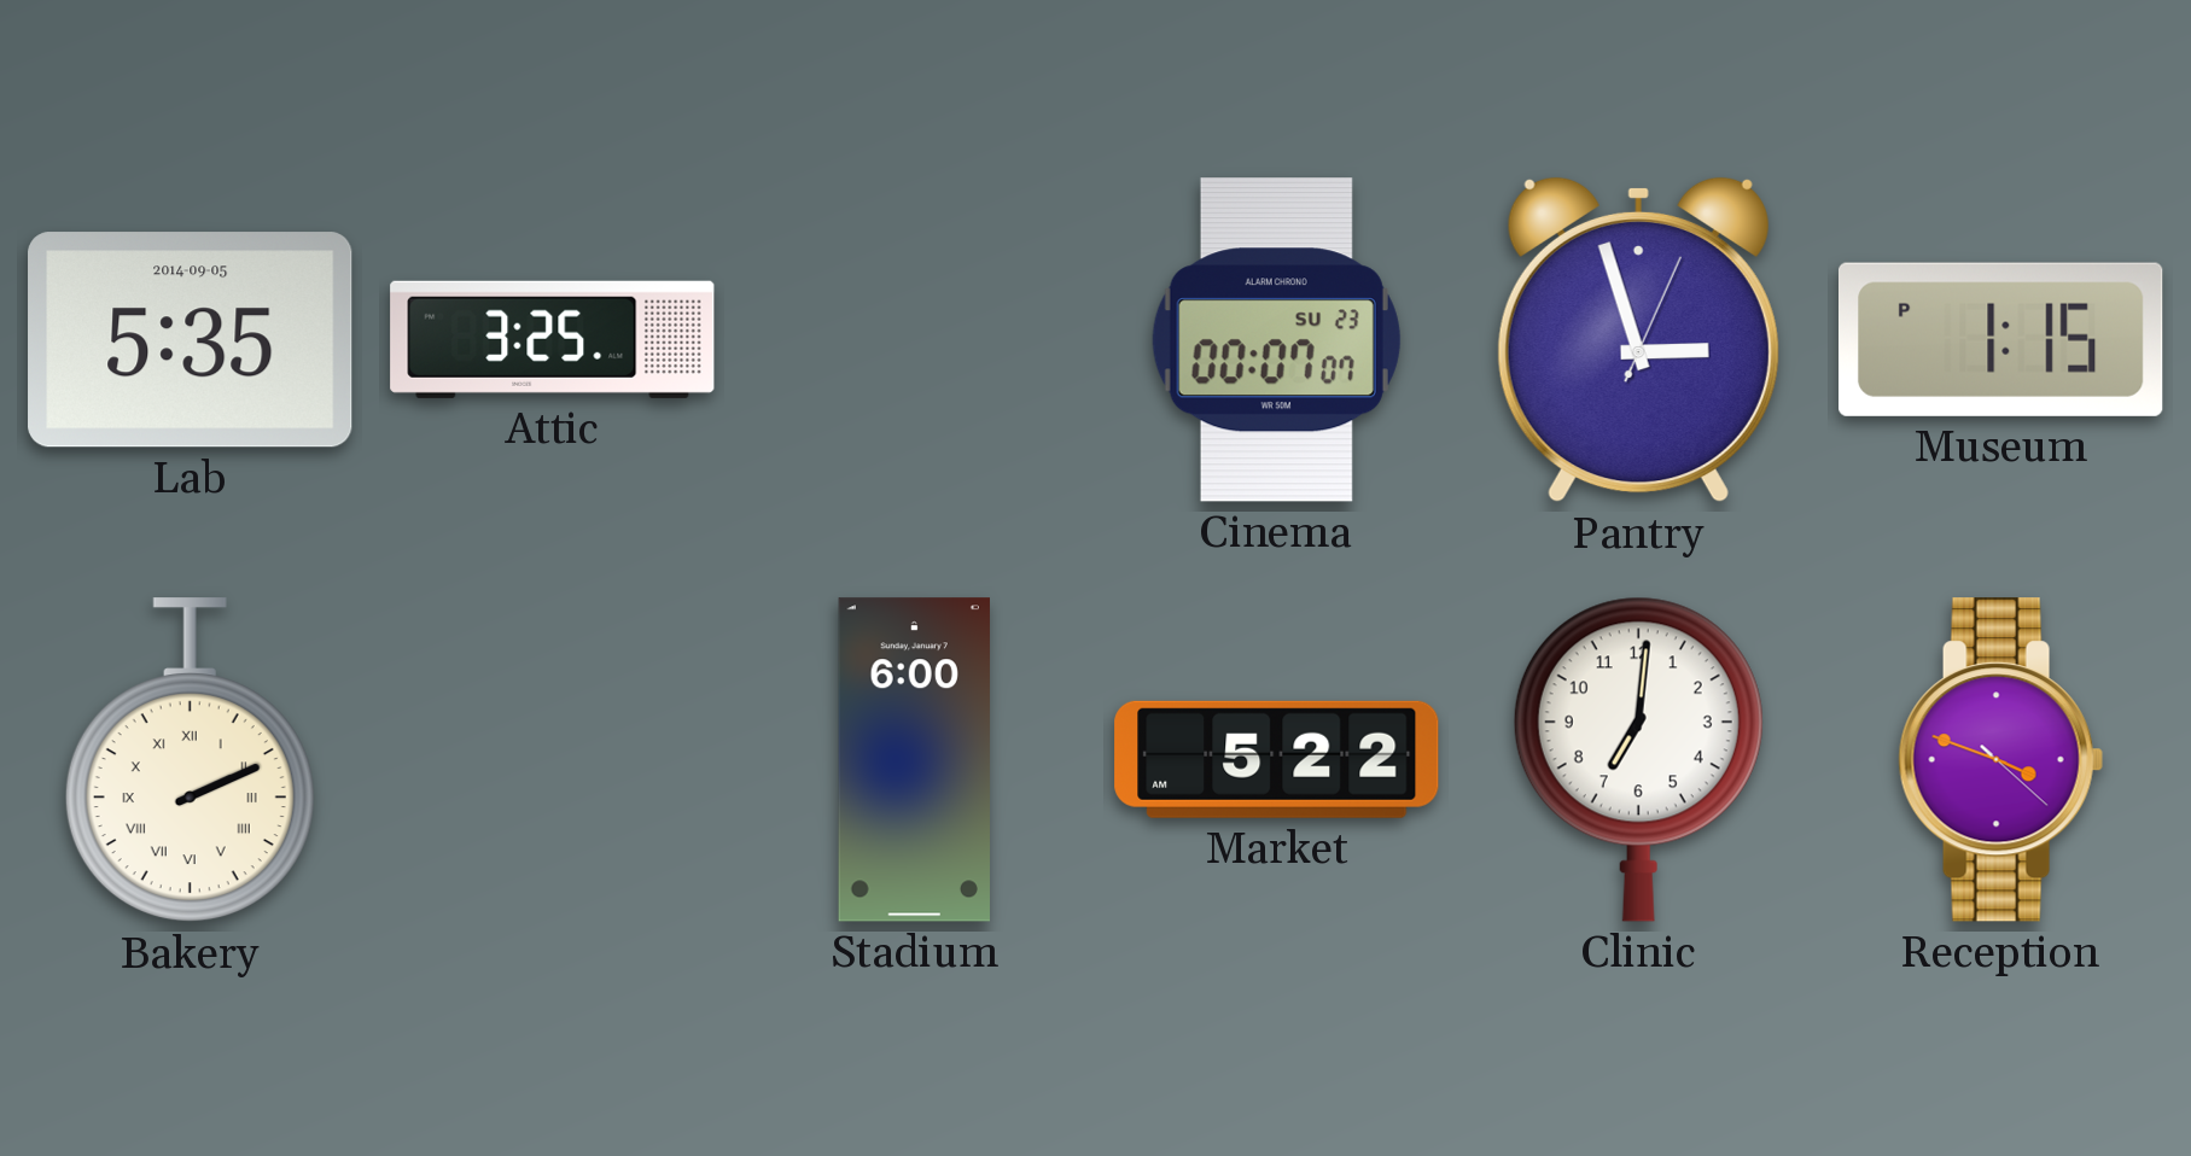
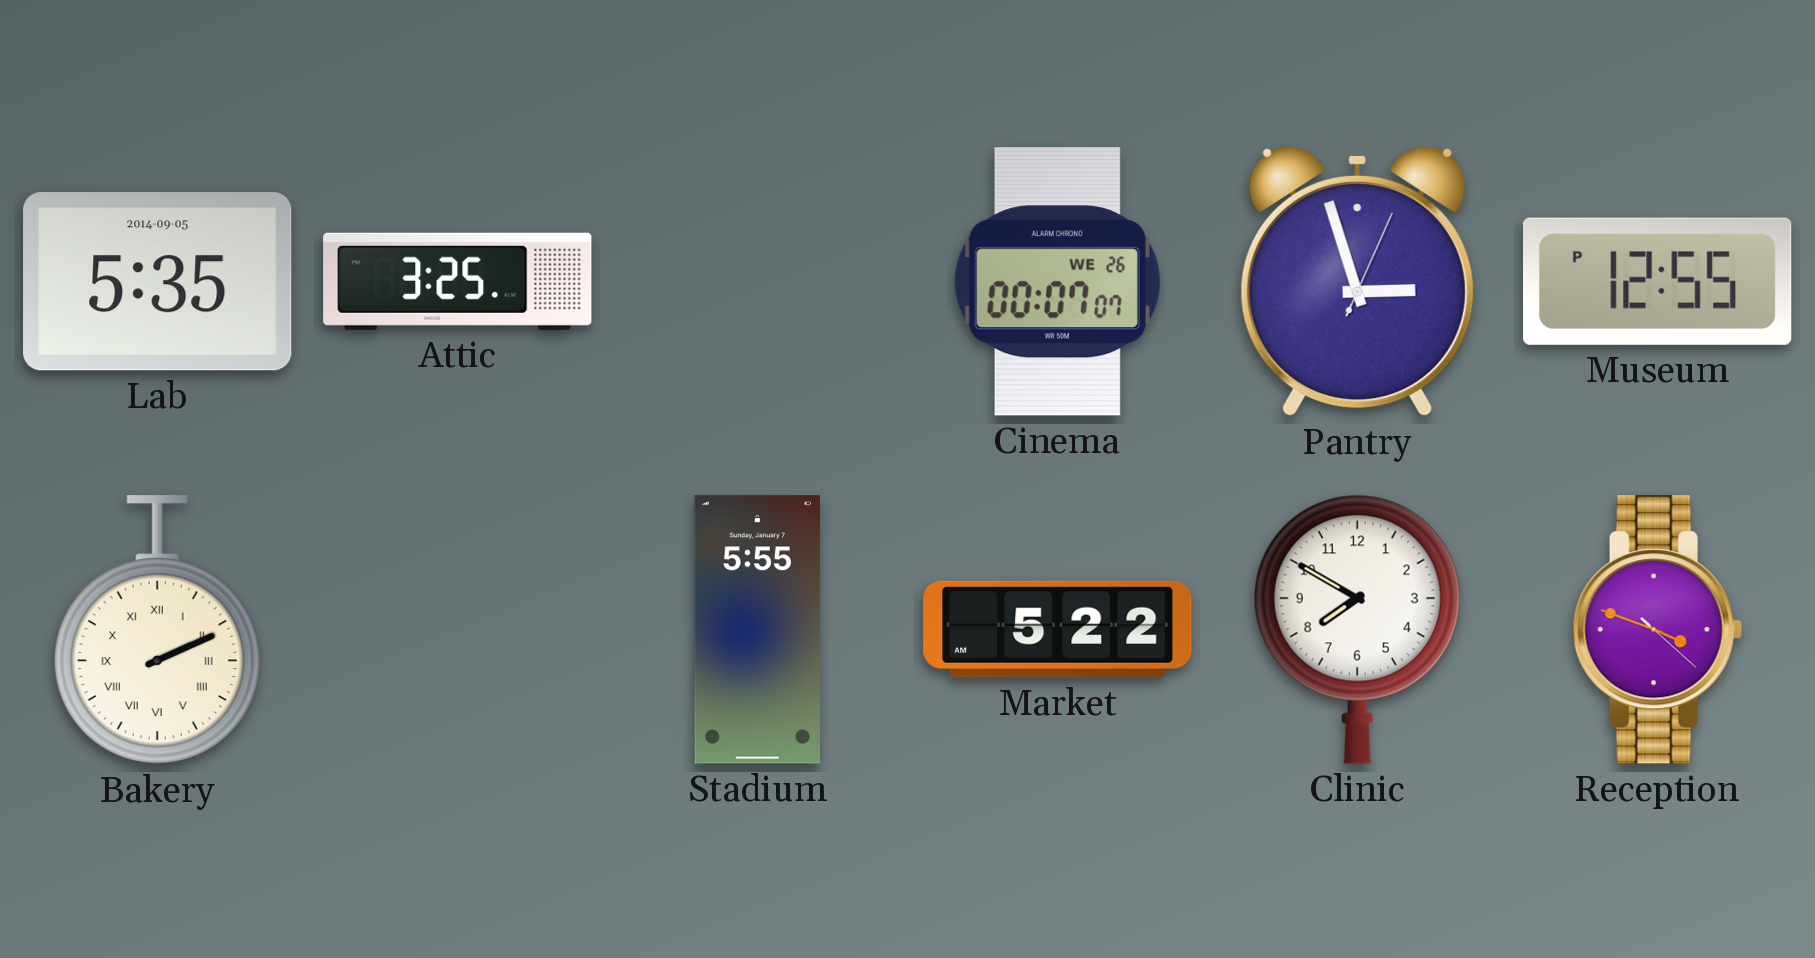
Cinema date: SU 23 -> WE 26
Museum: 1:15 -> 12:55
Stadium: 6:00 -> 5:55
Clinic: 7:01 -> 7:50
